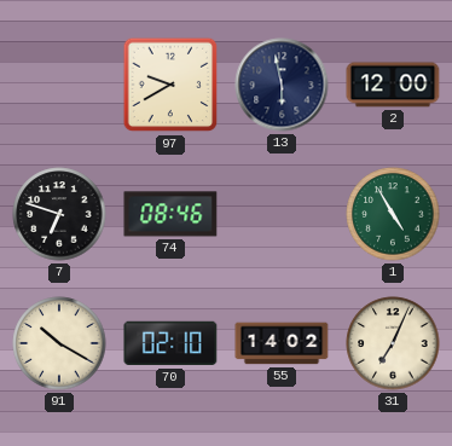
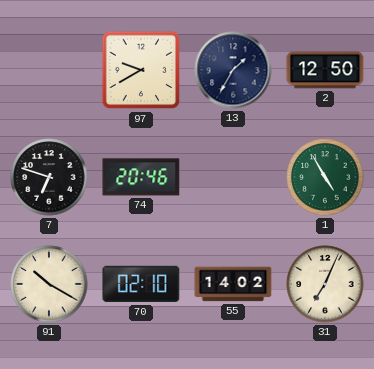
13: 5:58 -> 1:35
2: 12:00 -> 12:50
74: 08:46 -> 20:46
